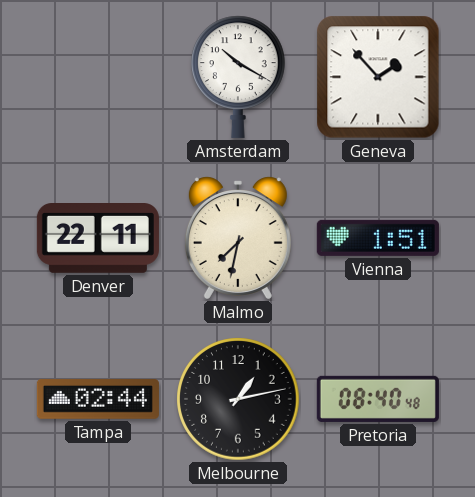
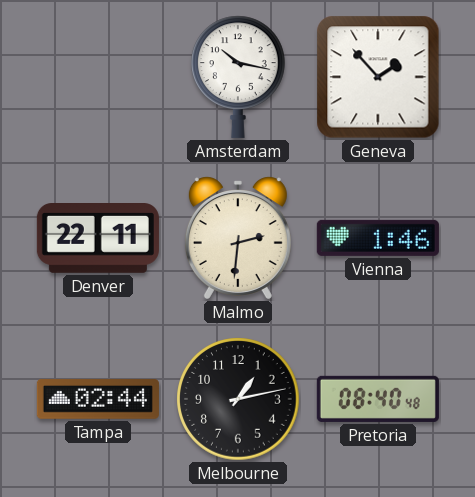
Amsterdam: 10:20 -> 10:17
Malmo: 7:32 -> 2:31
Vienna: 1:51 -> 1:46
